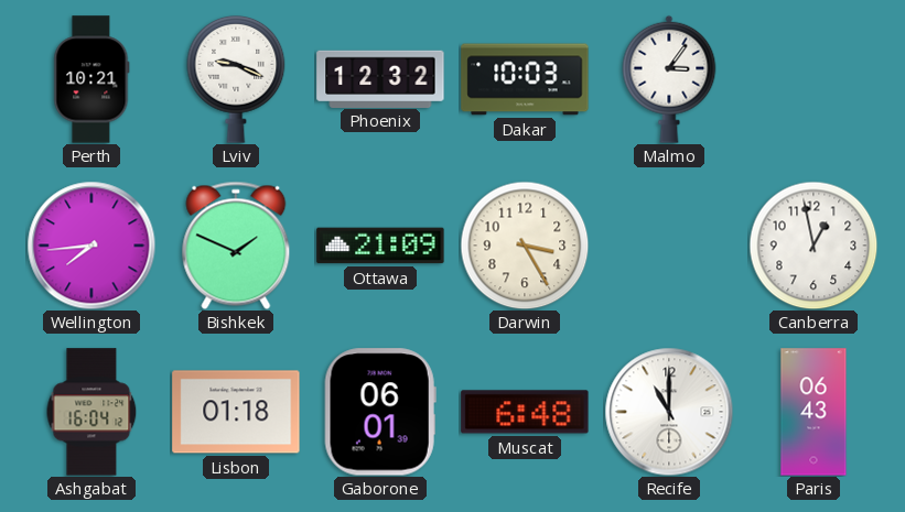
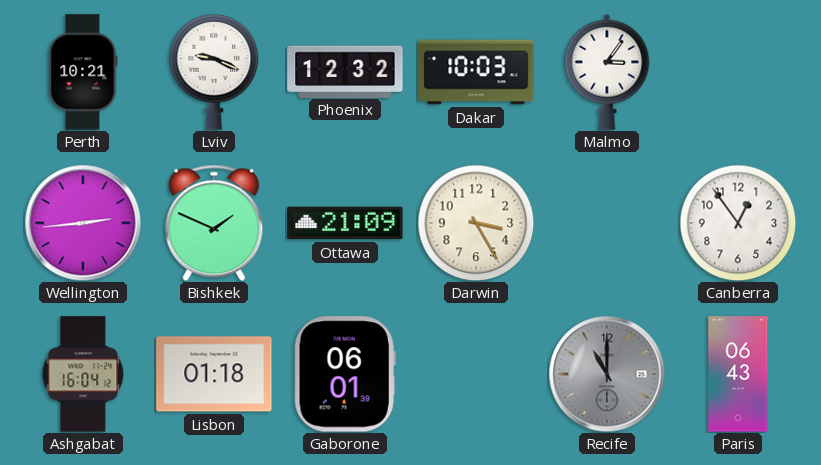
Wellington: 7:44 -> 2:44
Canberra: 12:58 -> 12:54
Muscat: 6:48 -> none
Recife dial: white -> grey
